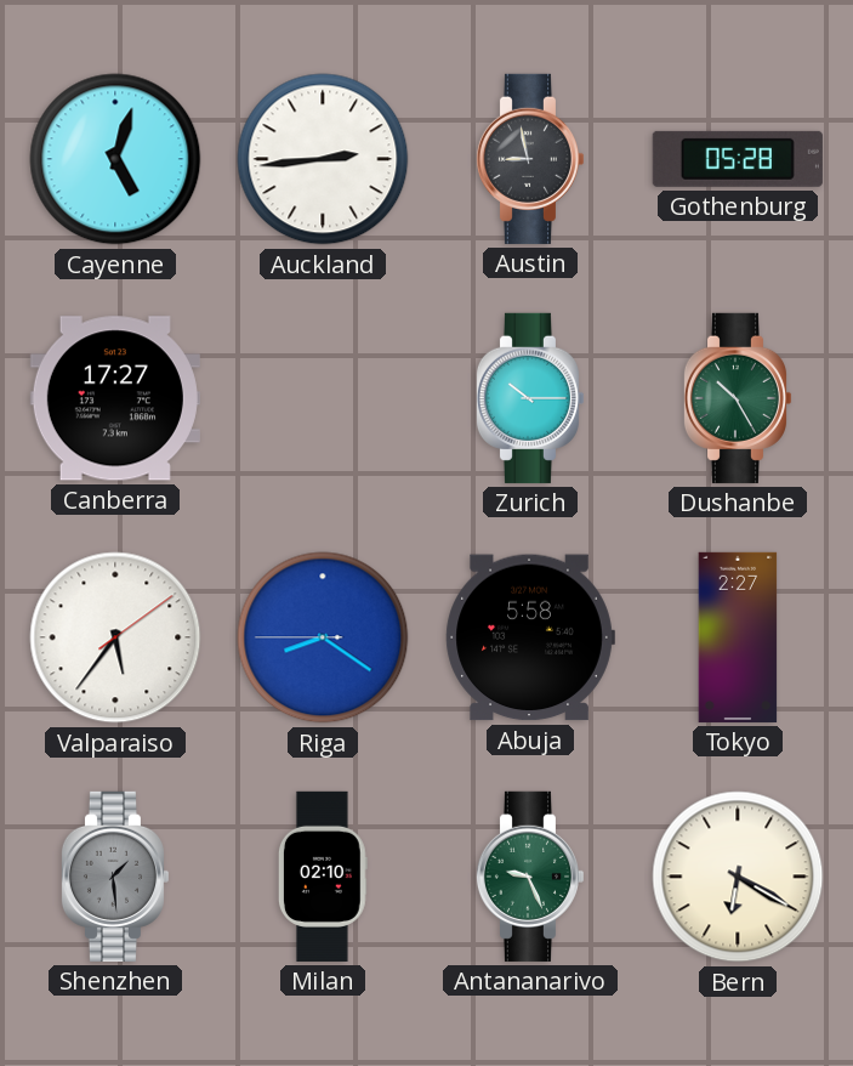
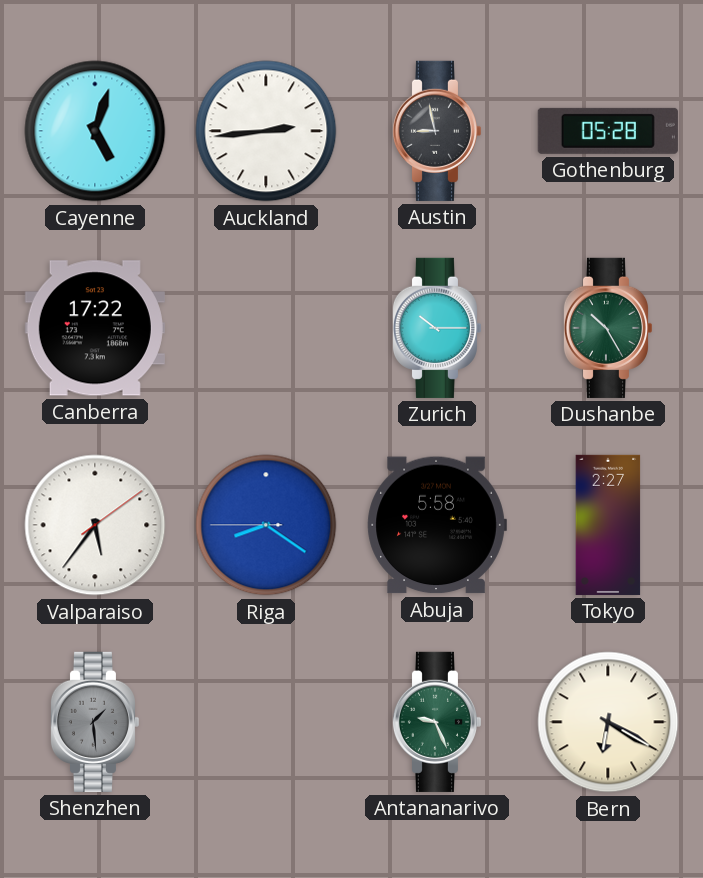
Canberra: 17:27 -> 17:22
Milan: 02:10 -> none
